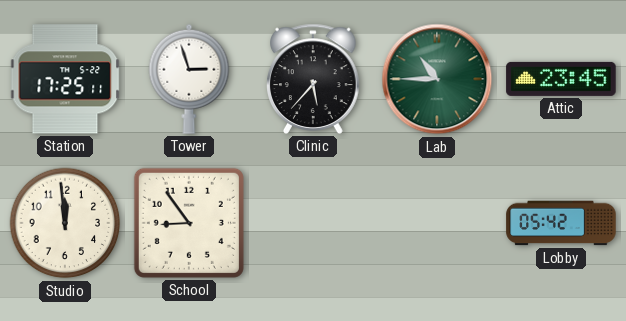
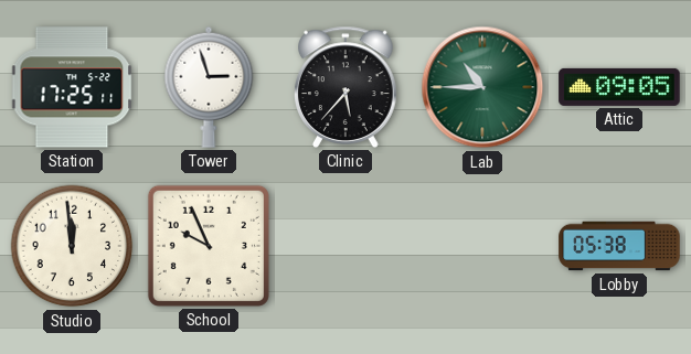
Attic: 23:45 -> 09:05
School: 8:54 -> 9:56
Lobby: 05:42 -> 05:38
